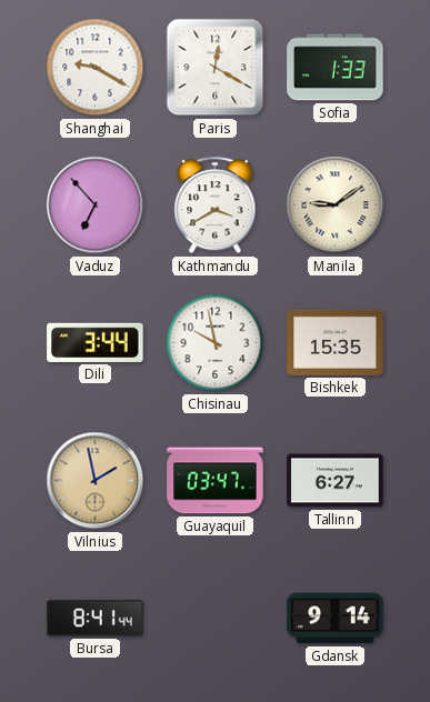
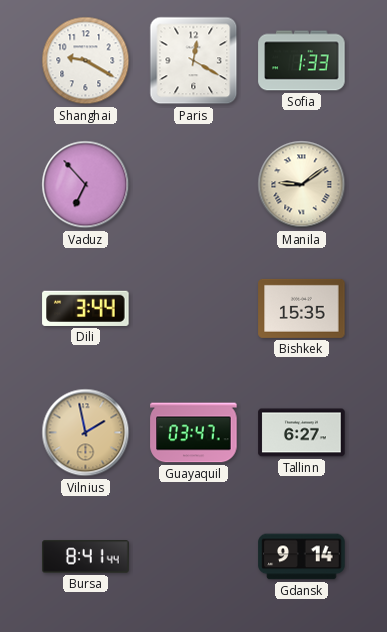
Kathmandu: 3:40 -> none
Chisinau: 9:58 -> none
